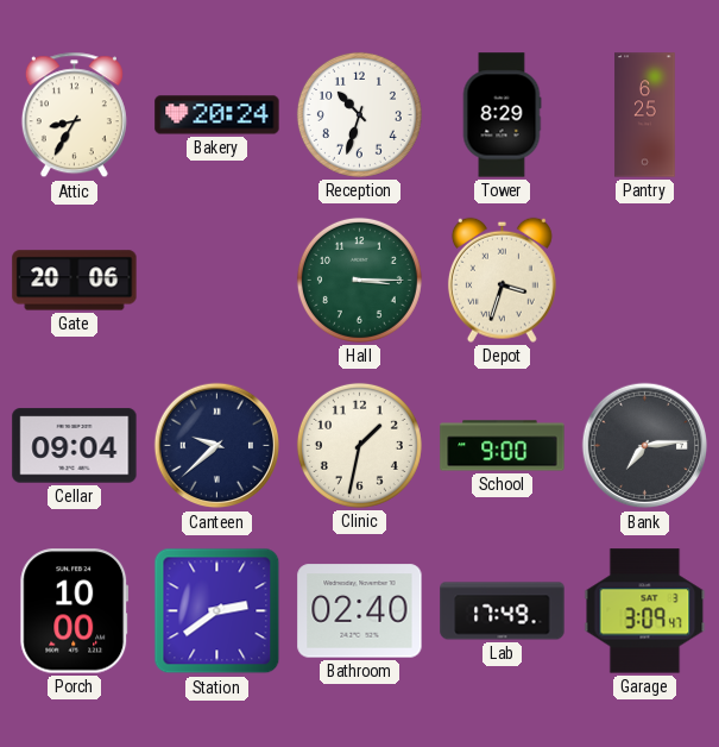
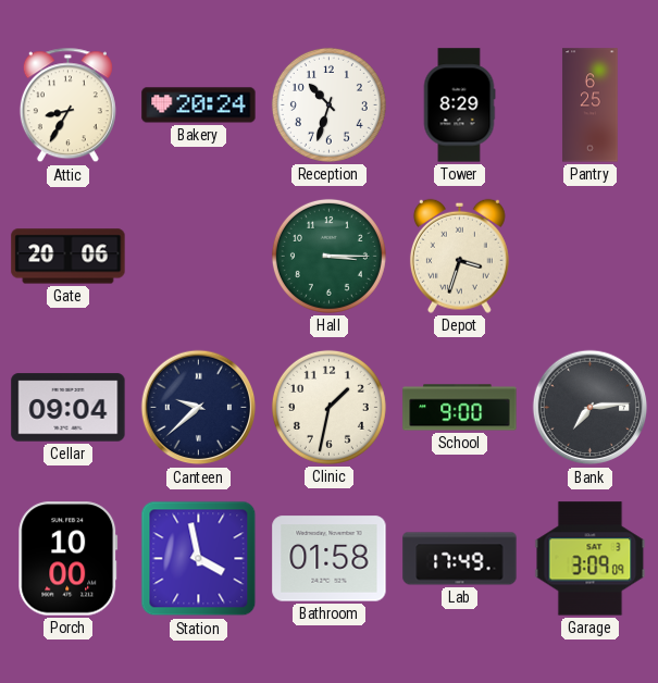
Station: 2:39 -> 3:58
Bathroom: 02:40 -> 01:58
Garage: 3:09:47 -> 3:09:09
